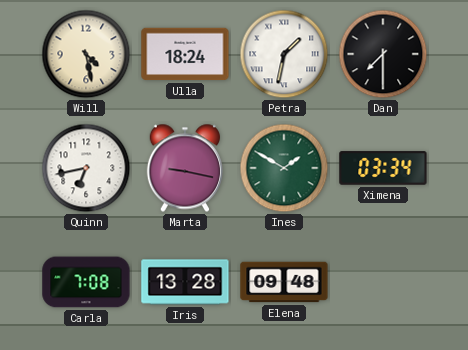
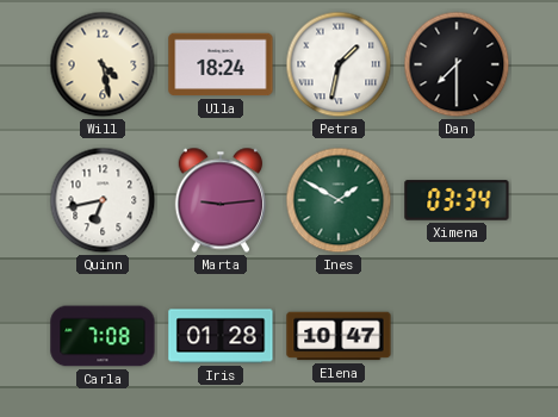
Marta: 9:17 -> 9:14
Iris: 13:28 -> 01:28
Elena: 09:48 -> 10:47
